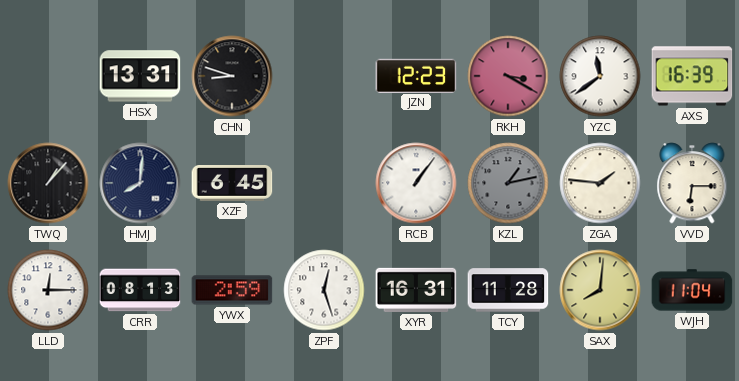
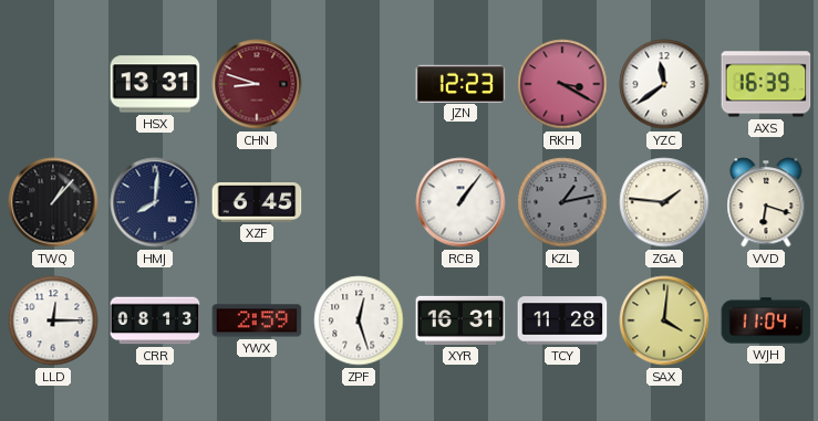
CHN dial: black -> burgundy
VVD: 6:15 -> 6:18
SAX: 8:01 -> 4:01
